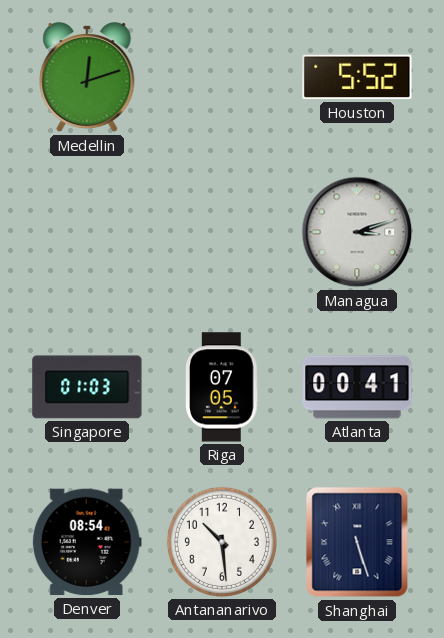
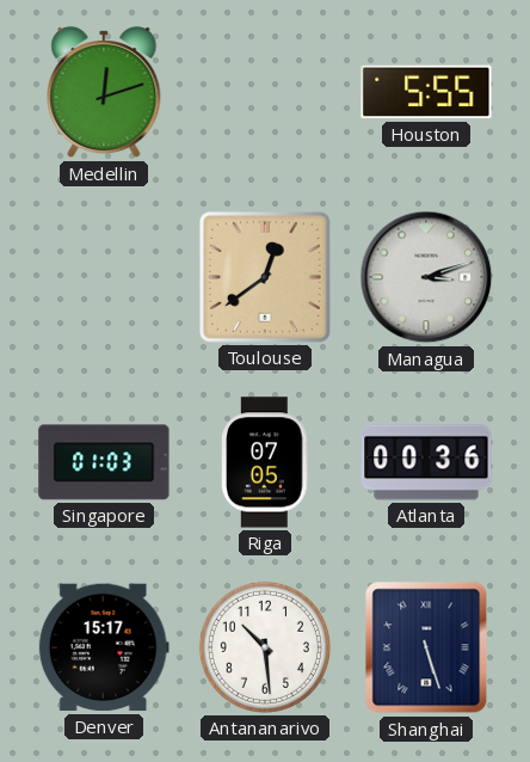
Houston: 5:52 -> 5:55
Toulouse: none -> 12:39
Atlanta: 00:41 -> 00:36
Denver: 08:54 -> 15:17
